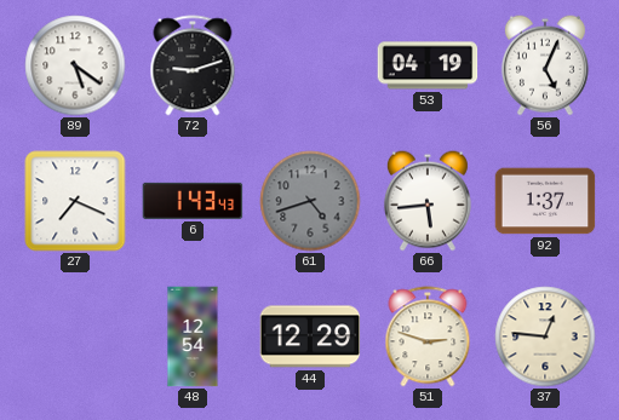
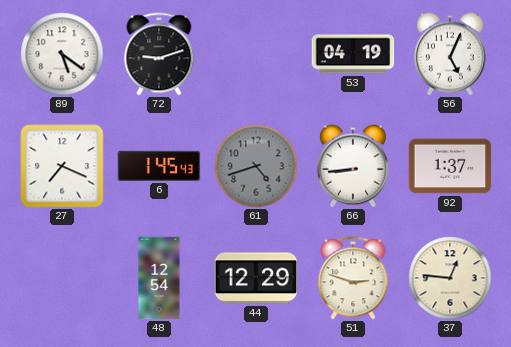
6: 1:43 -> 1:45
66: 5:44 -> 8:44
